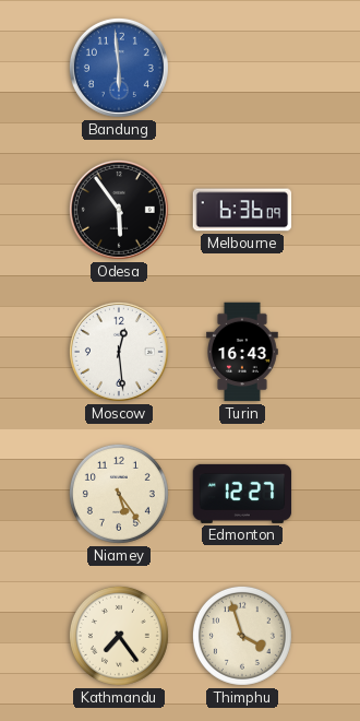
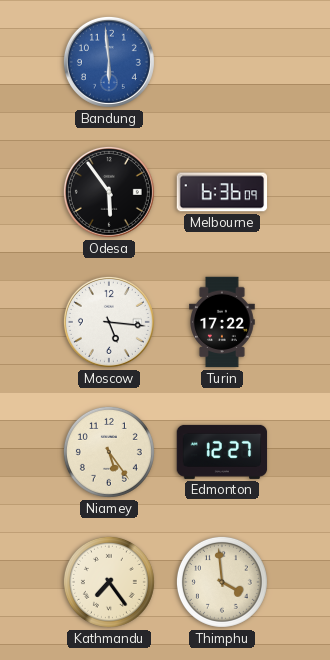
Moscow: 12:29 -> 5:16
Turin: 16:43 -> 17:22
Thimphu: 3:57 -> 3:59
